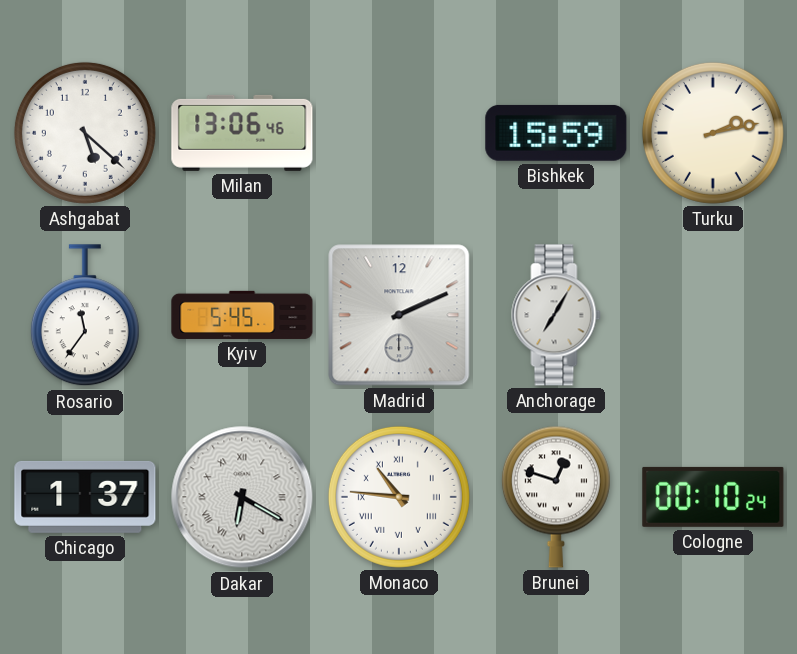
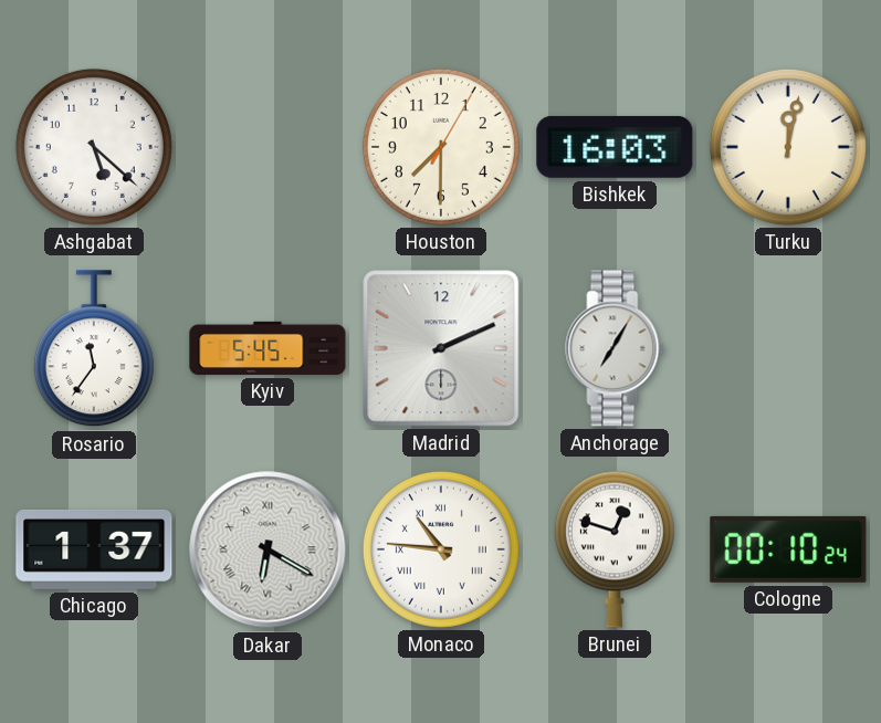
Milan: 13:06 -> none
Houston: none -> 7:30
Bishkek: 15:59 -> 16:03
Turku: 2:13 -> 12:02
